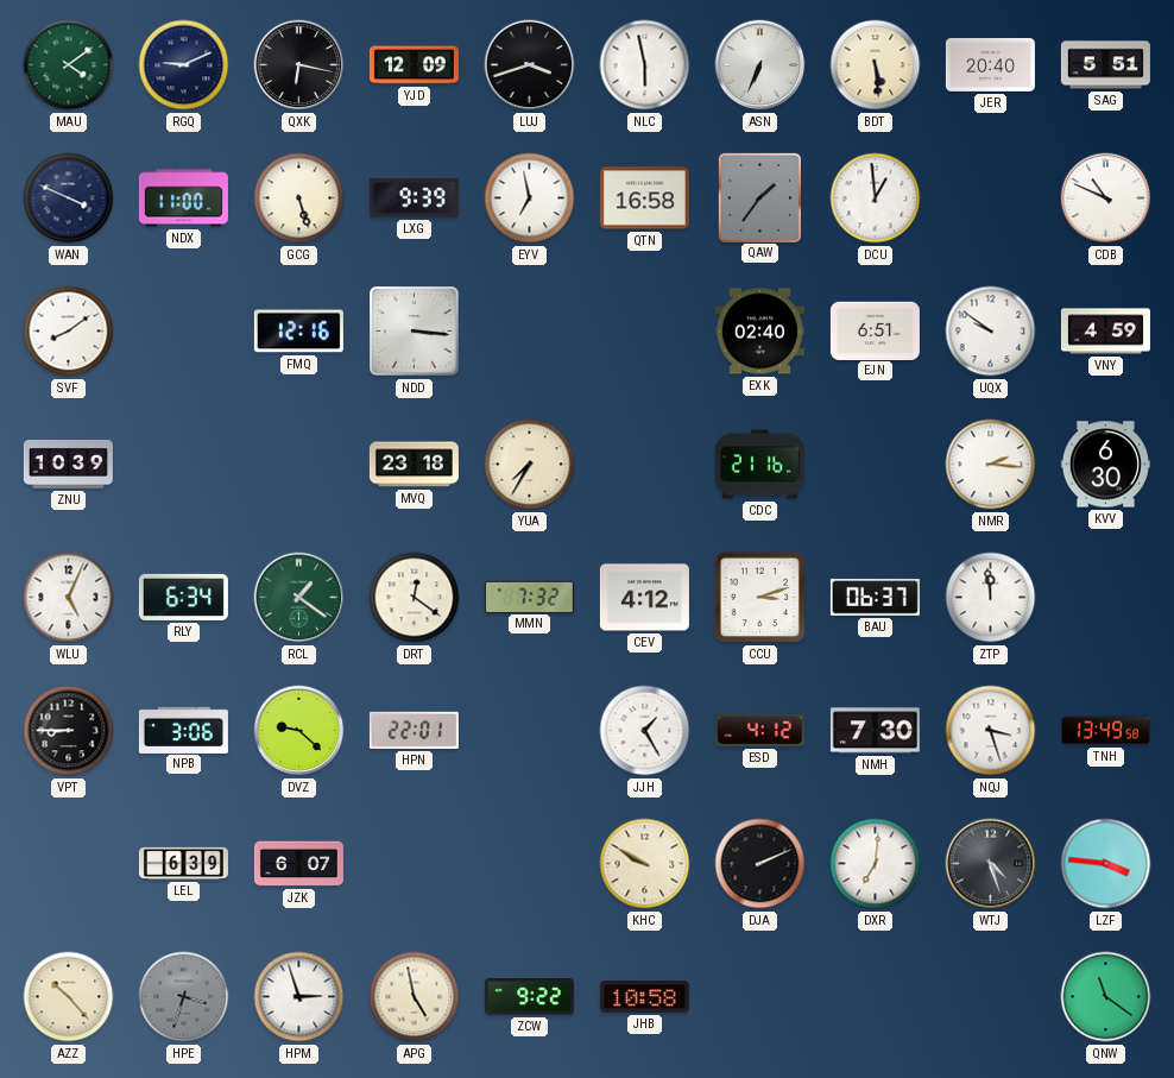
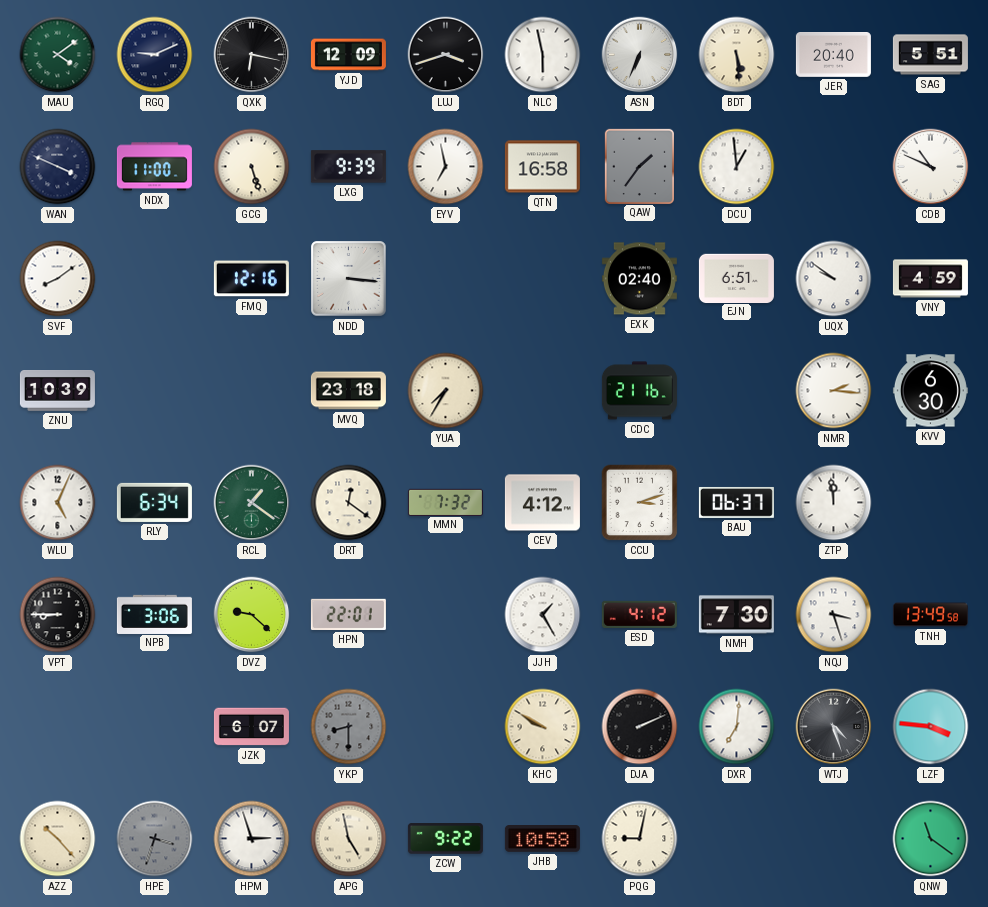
LEL: 6:39 -> none
YKP: none -> 8:30
PQG: none -> 9:02
